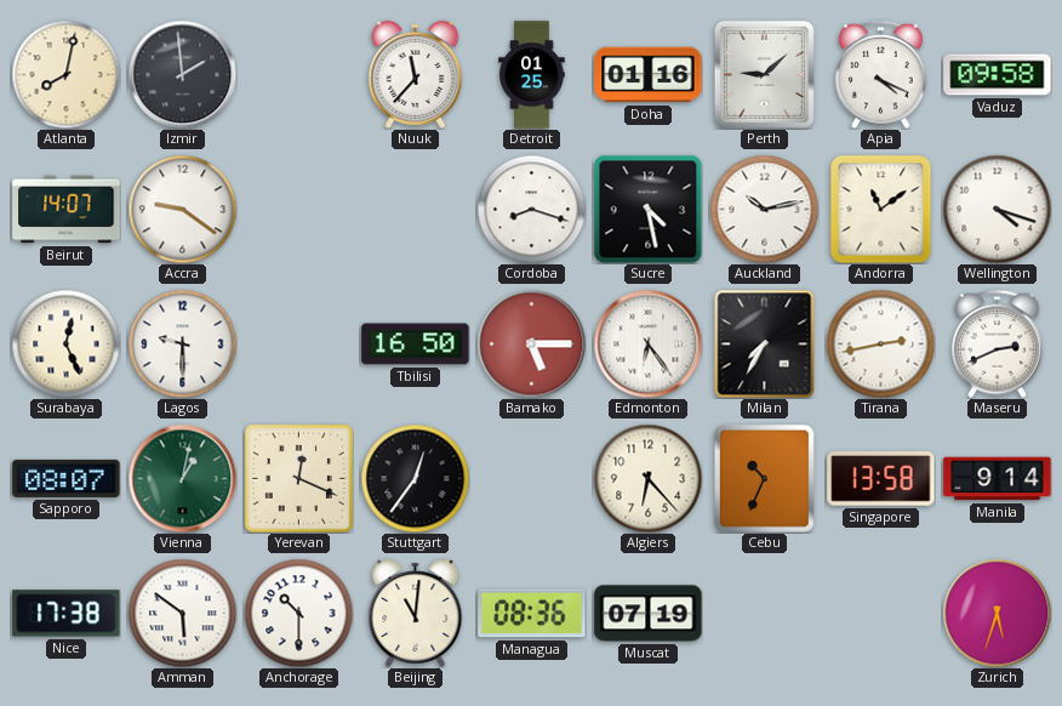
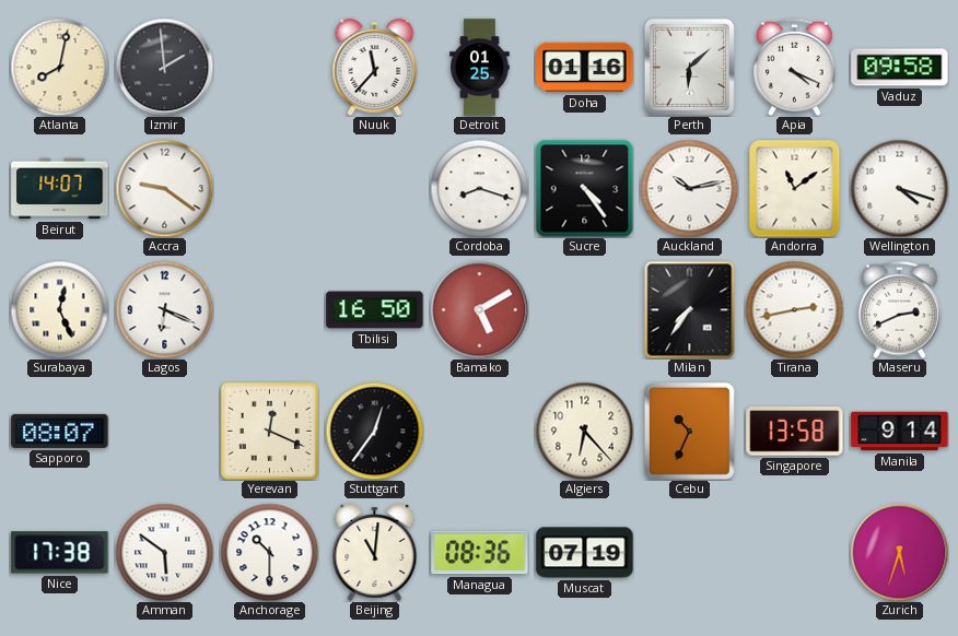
Perth: 9:08 -> 6:08
Sucre: 4:28 -> 4:24
Lagos: 9:30 -> 6:19
Bamako: 5:15 -> 5:10
Edmonton: 6:24 -> none
Milan: 7:35 -> 7:36
Vienna: 1:02 -> none
